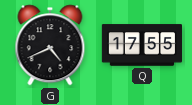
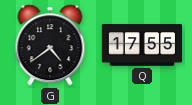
G: 4:41 -> 4:39
